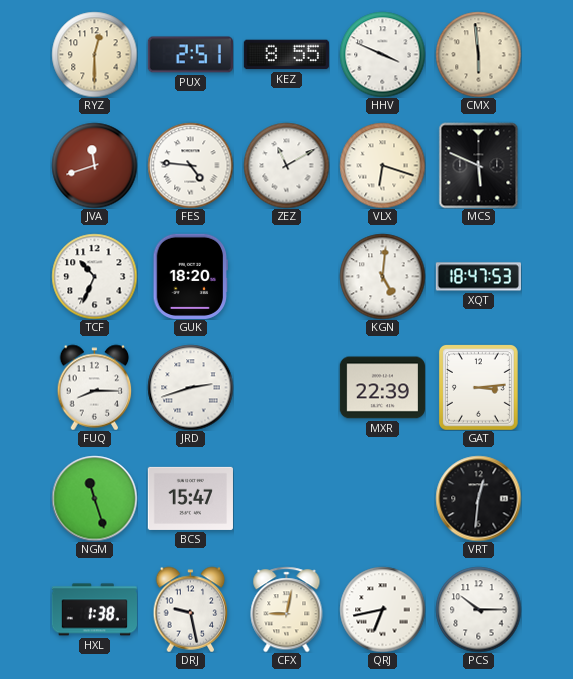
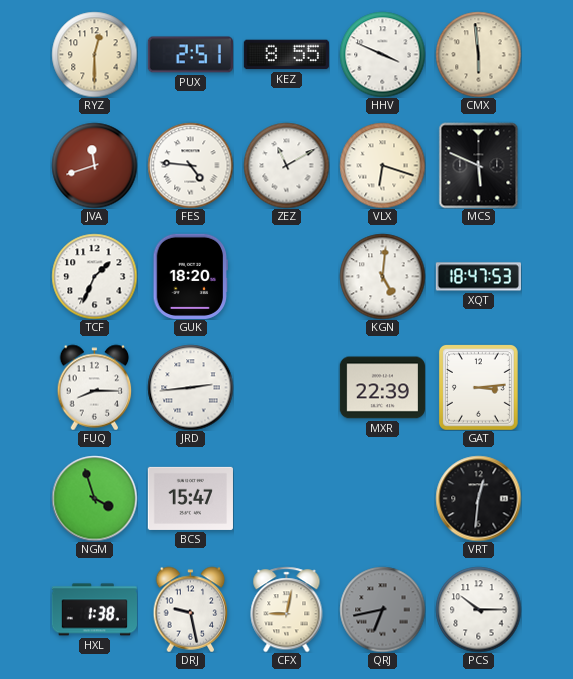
TCF: 10:34 -> 1:34
JRD: 2:42 -> 2:44
NGM: 11:27 -> 3:57
QRJ dial: white -> grey
